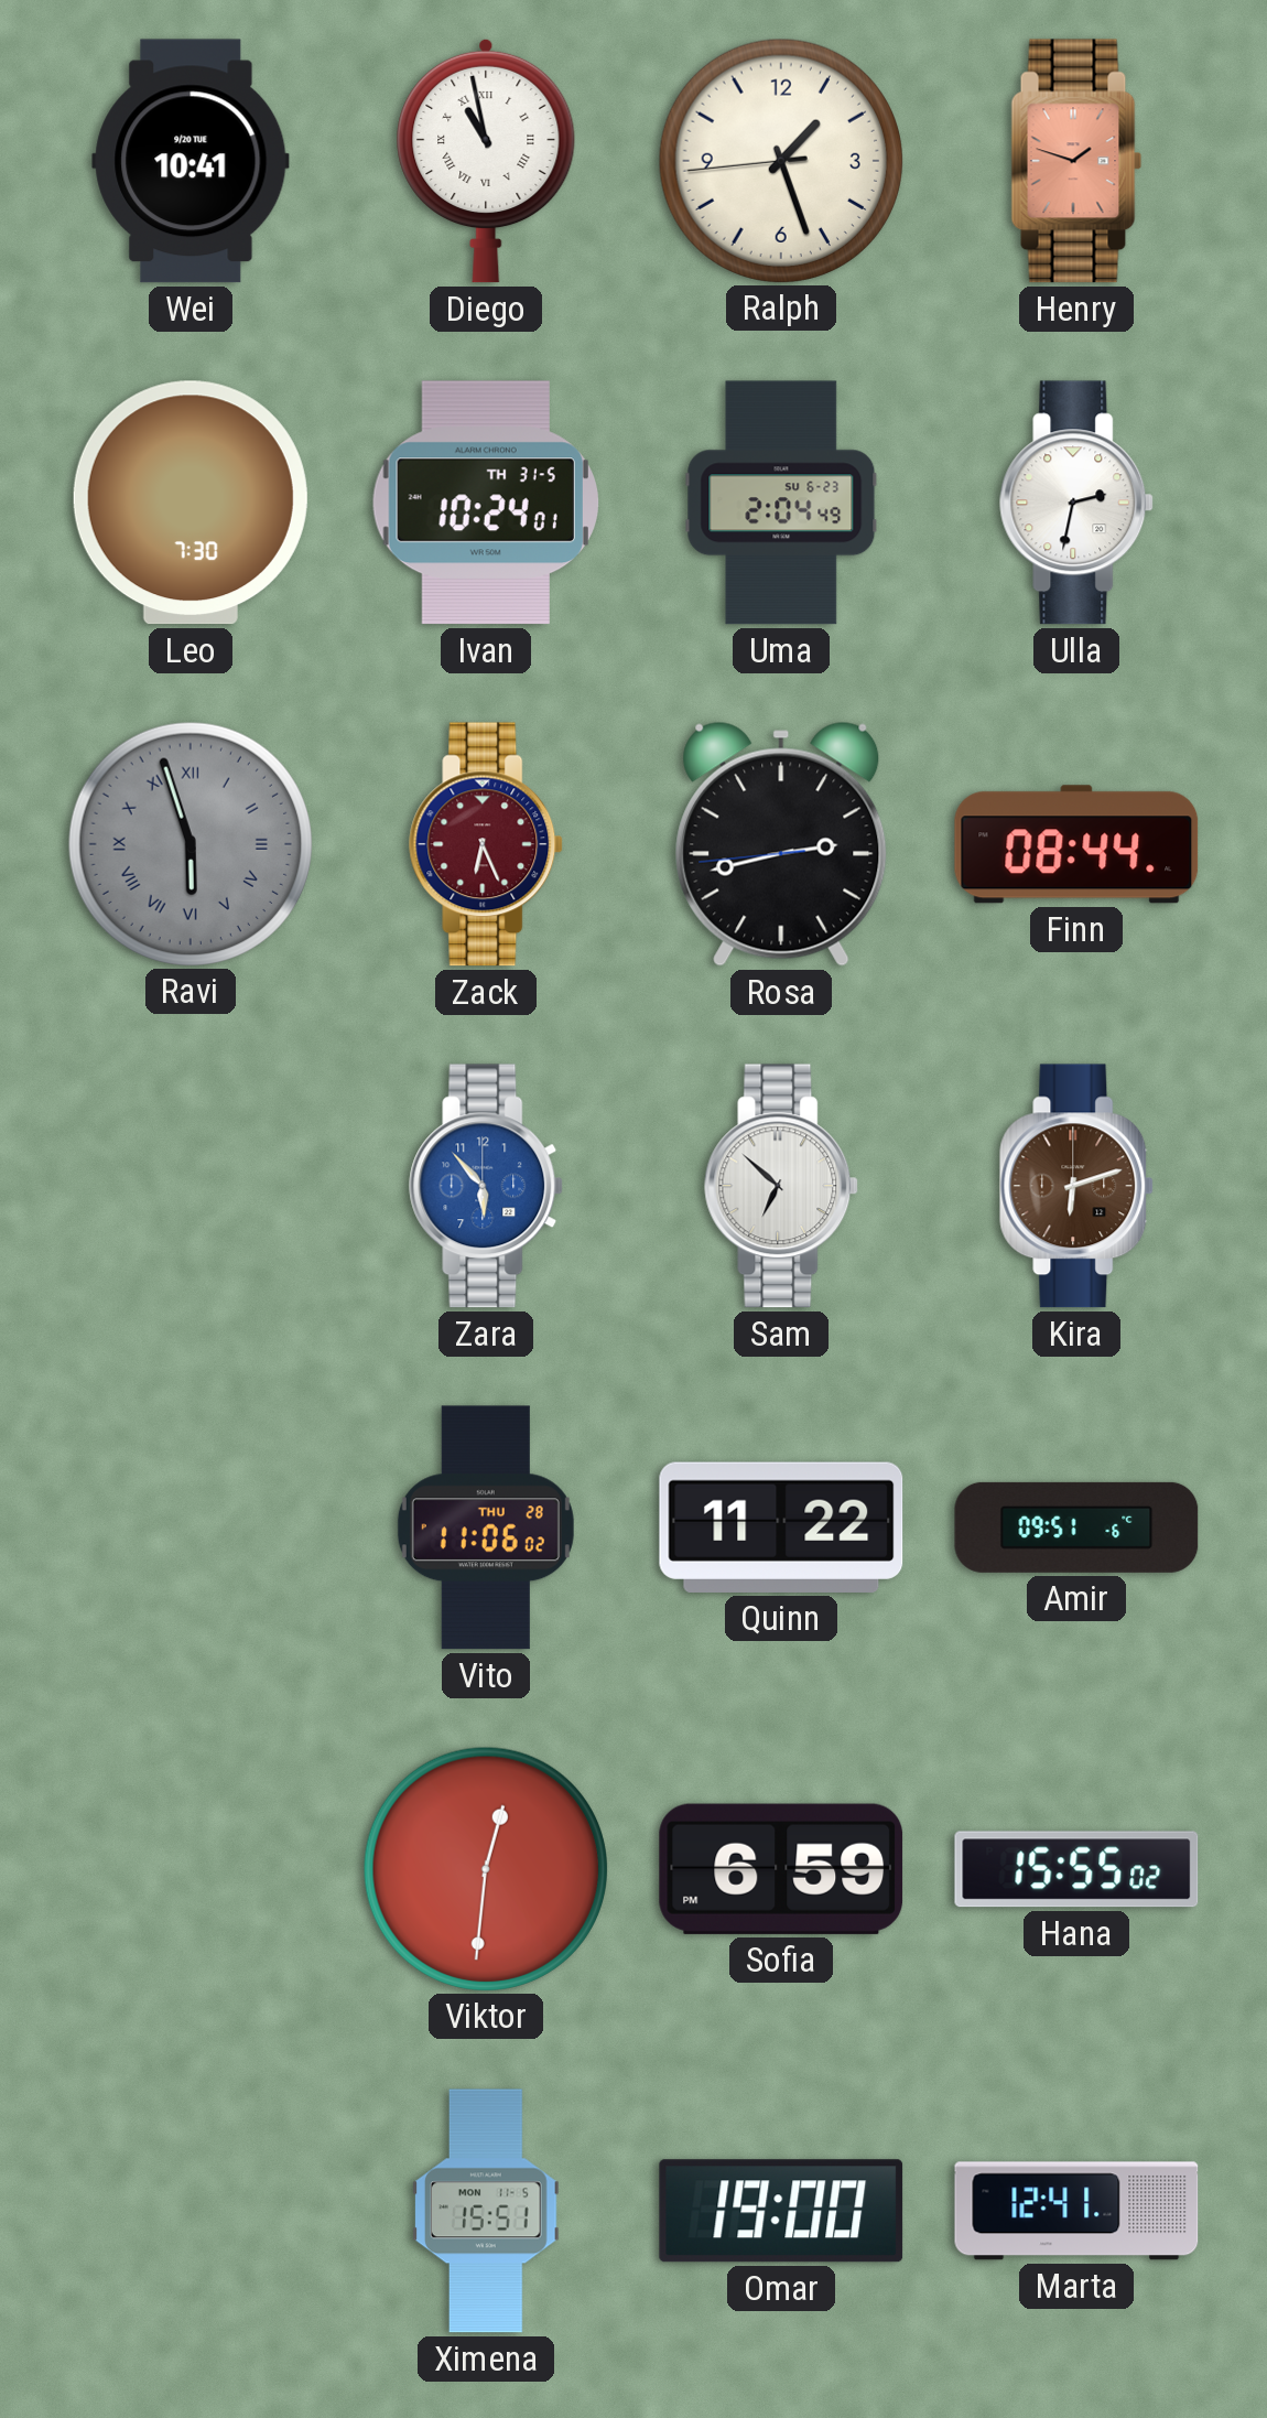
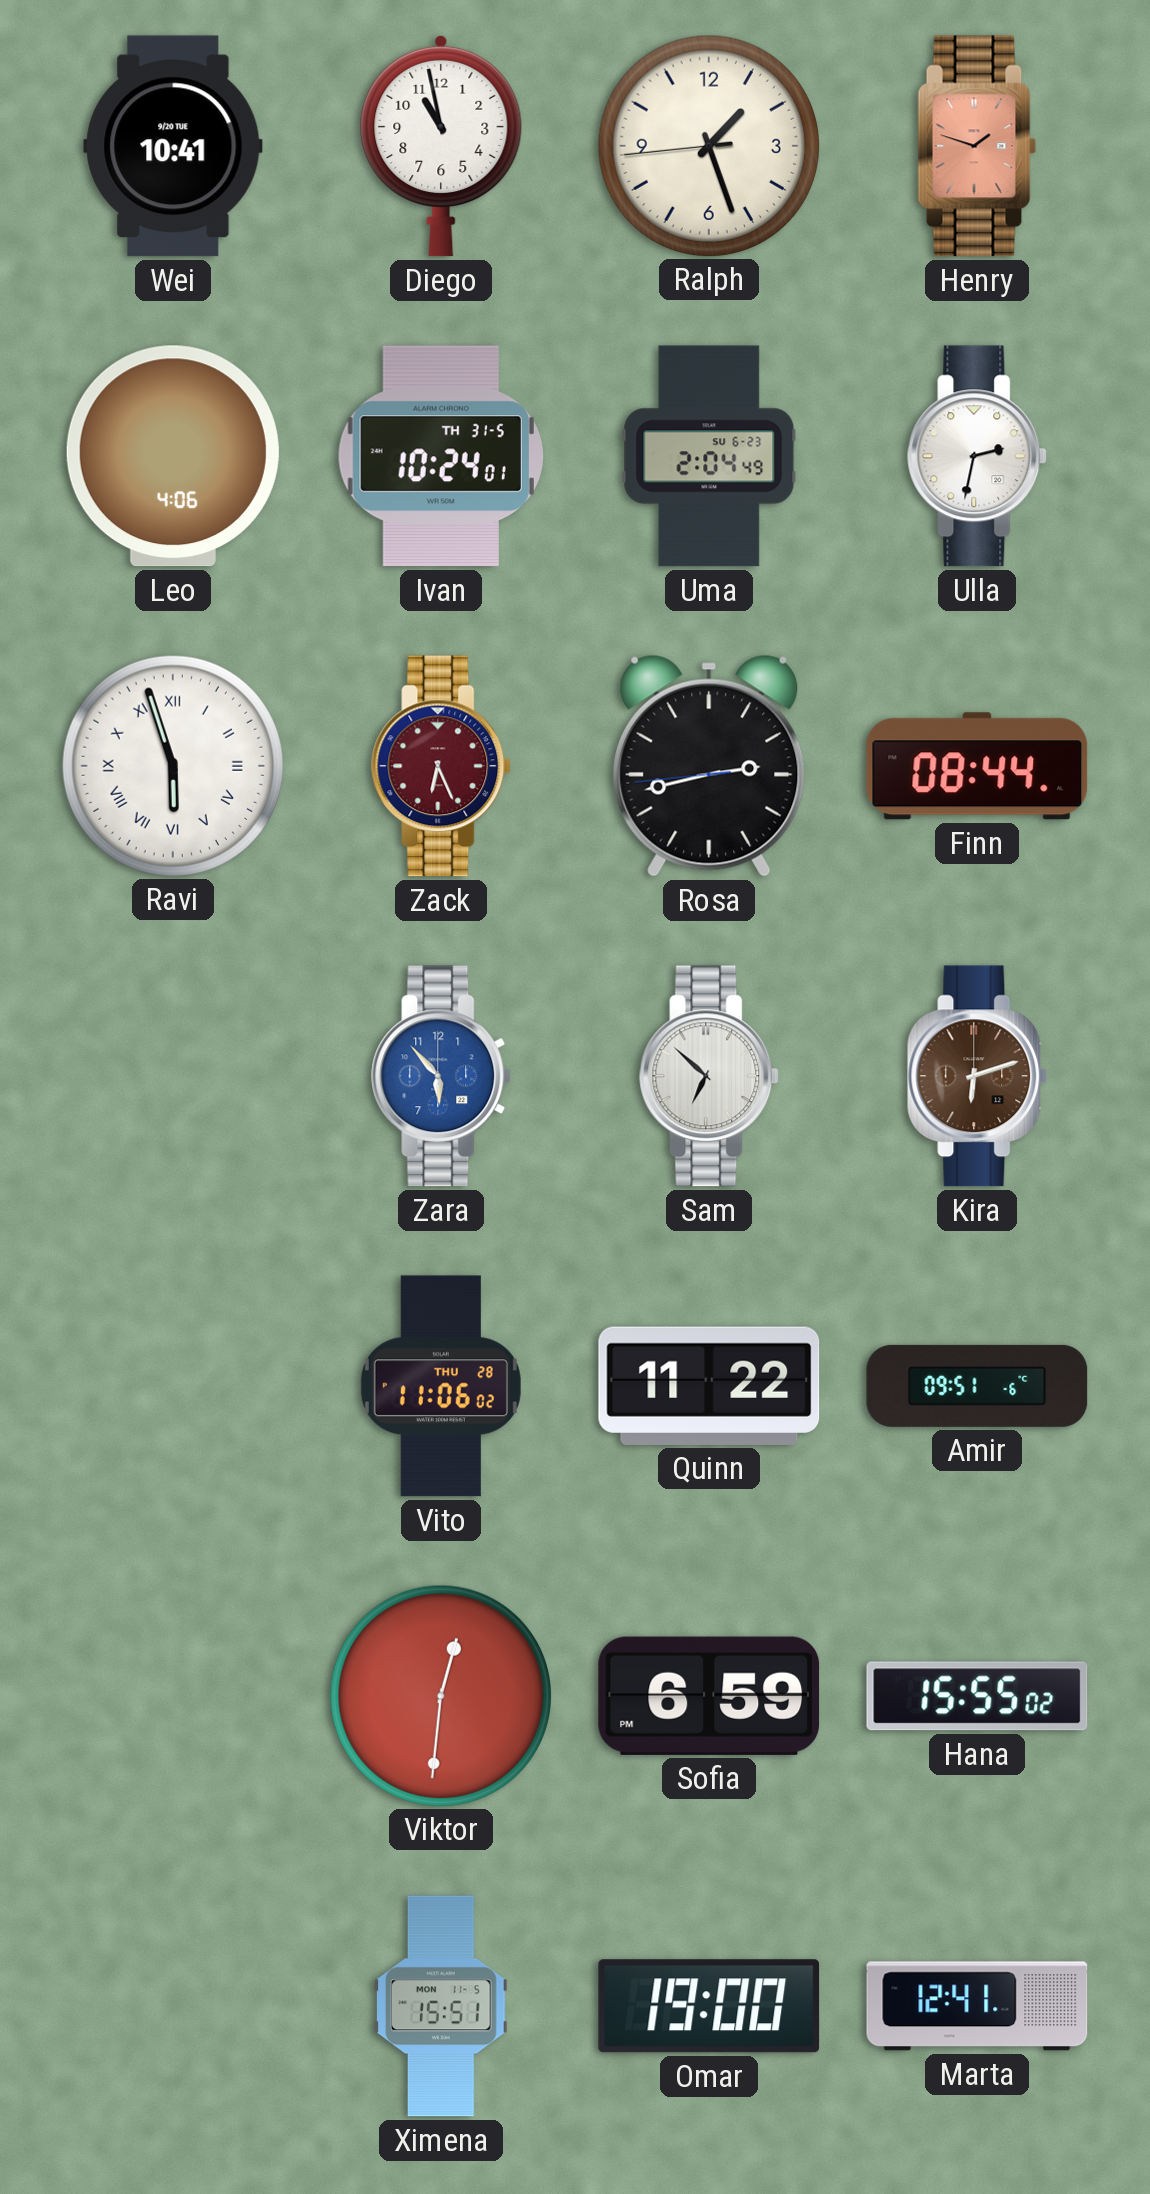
Diego numerals: Roman -> Arabic
Leo: 7:30 -> 4:06
Ravi dial: grey -> white
